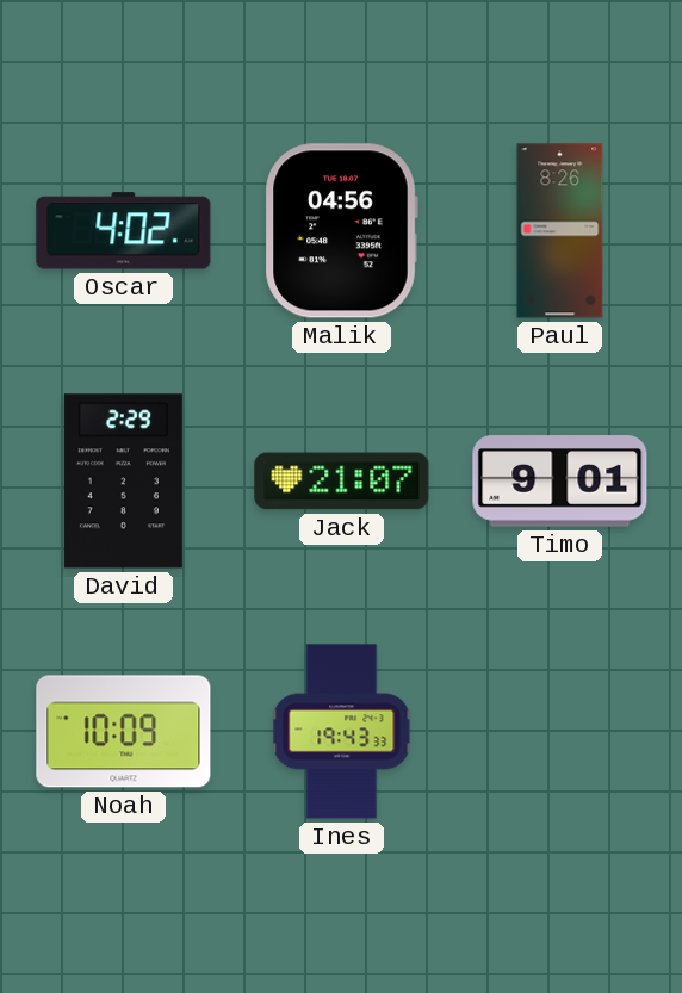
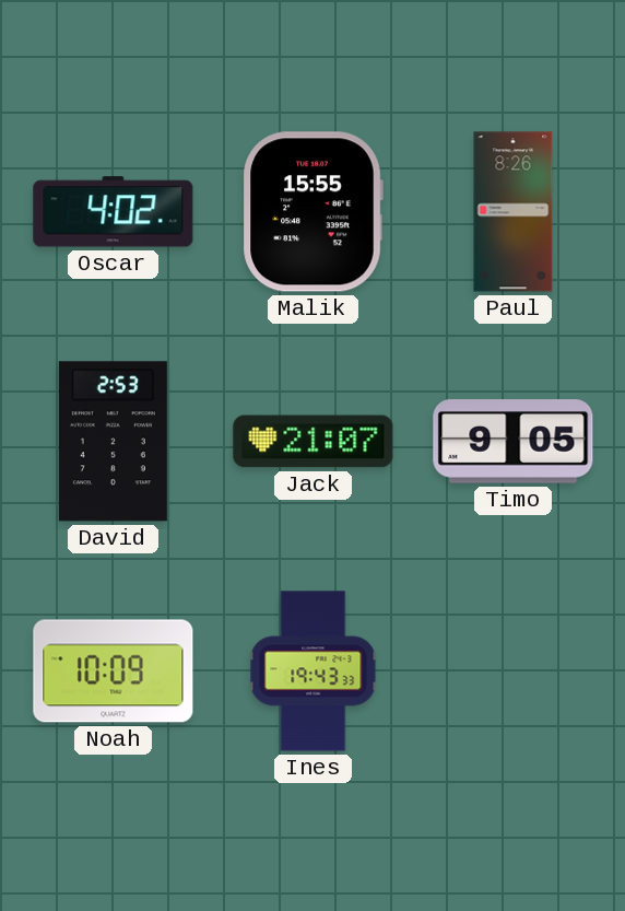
Malik: 04:56 -> 15:55
David: 2:29 -> 2:53
Timo: 9:01 -> 9:05
